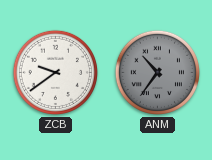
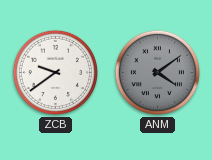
ANM: 10:36 -> 4:09
